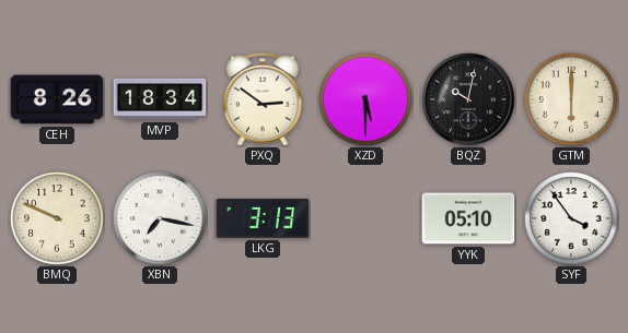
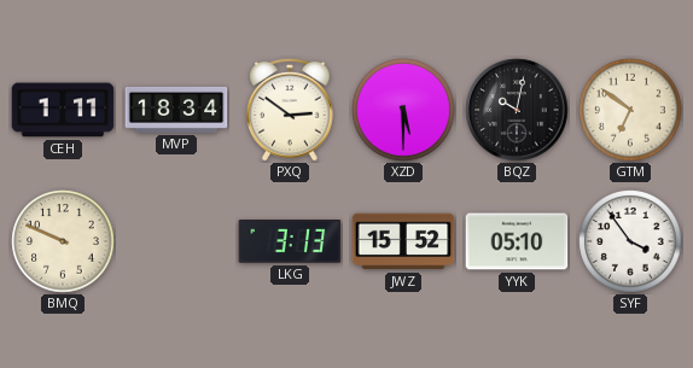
CEH: 8:26 -> 1:11
GTM: 6:00 -> 6:51
XBN: 7:17 -> none
JWZ: none -> 15:52
